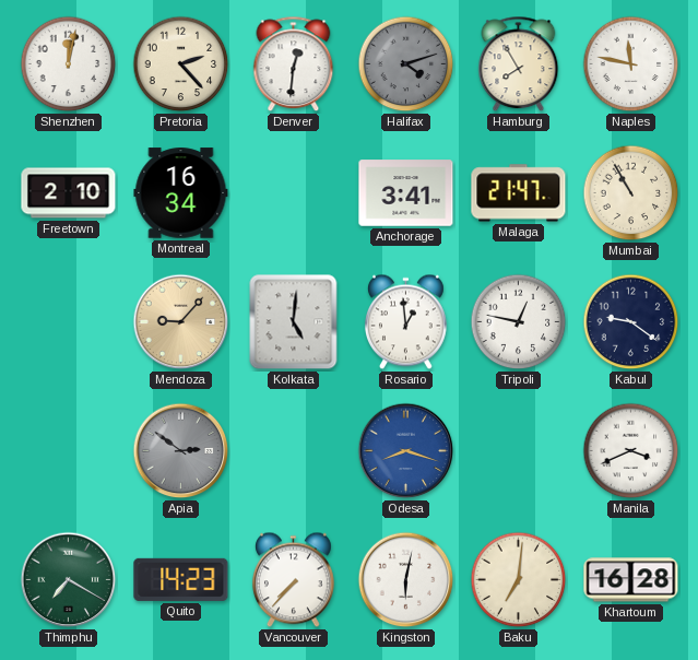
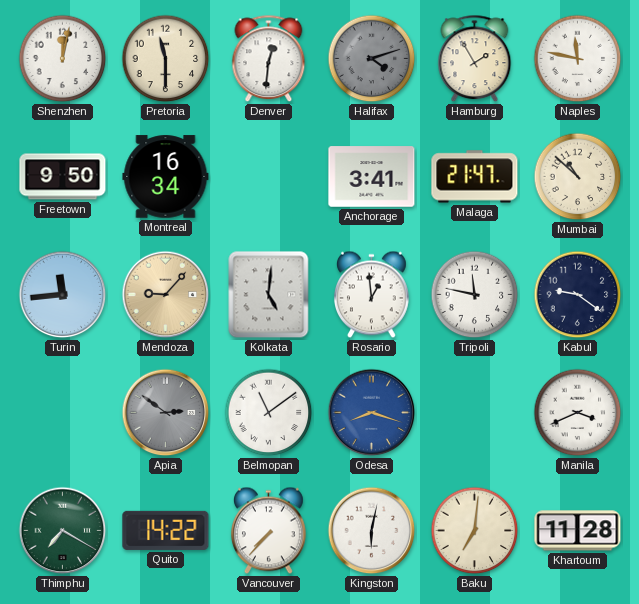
Pretoria: 2:23 -> 11:30
Hamburg: 7:55 -> 1:55
Freetown: 2:10 -> 9:50
Mumbai: 10:55 -> 10:52
Turin: none -> 11:44
Tripoli: 12:47 -> 11:47
Belmopan: none -> 11:09
Quito: 14:23 -> 14:22
Khartoum: 16:28 -> 11:28
